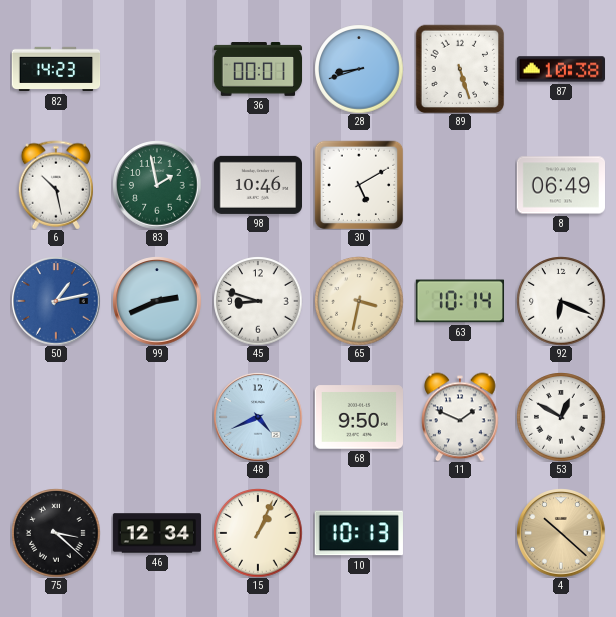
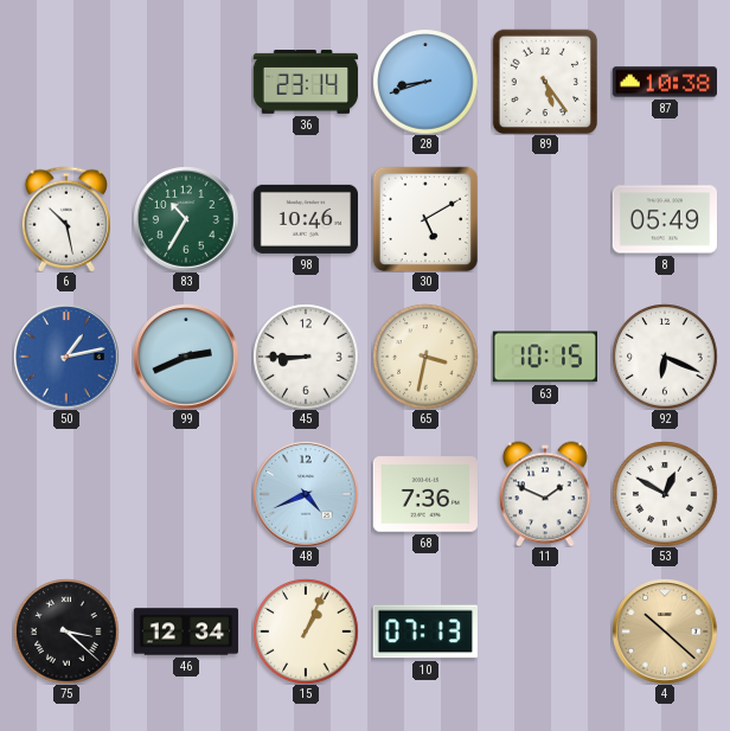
82: 14:23 -> none
36: 00:01 -> 23:14
89: 5:27 -> 5:24
83: 1:58 -> 10:35
8: 06:49 -> 05:49
45: 8:48 -> 8:45
63: 10:14 -> 10:15
68: 9:50 -> 7:36
10: 10:13 -> 07:13
